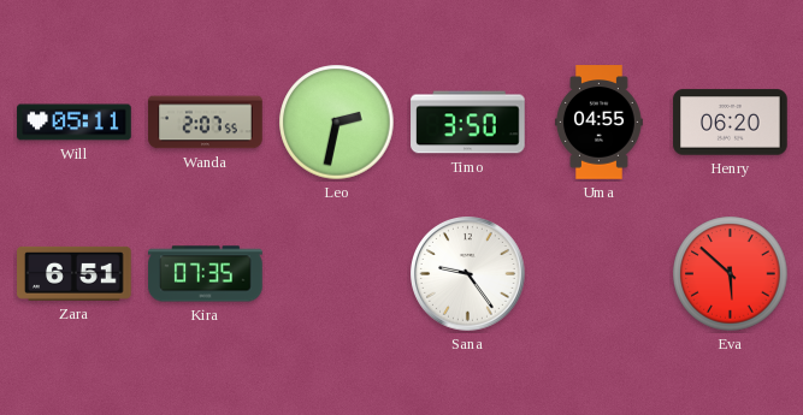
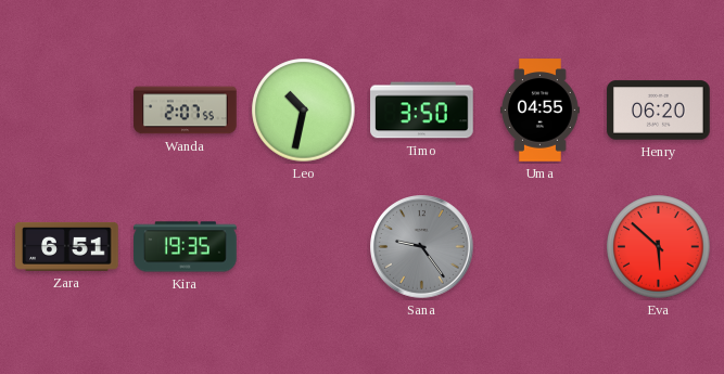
Will: 05:11 -> none
Leo: 2:32 -> 10:32
Kira: 07:35 -> 19:35
Sana dial: white -> grey
